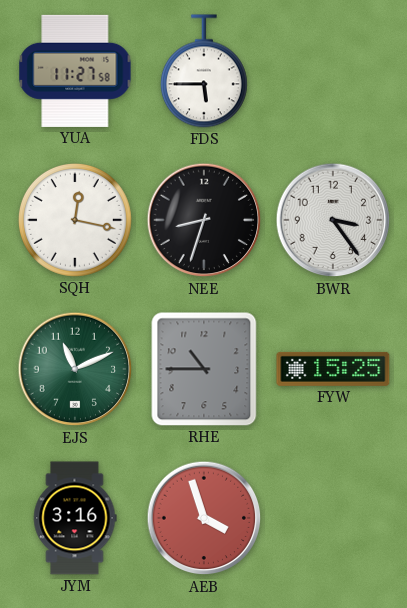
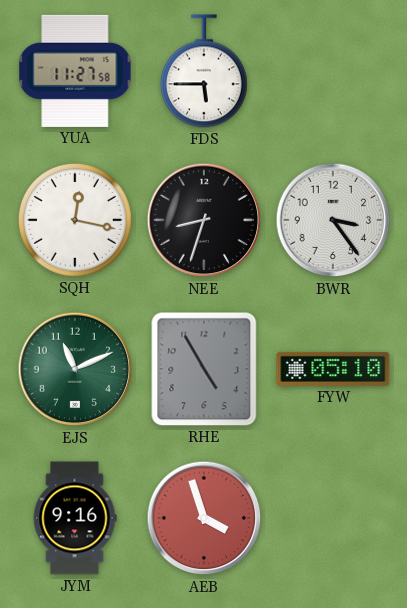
RHE: 10:45 -> 4:55
FYW: 15:25 -> 05:10
JYM: 3:16 -> 9:16
